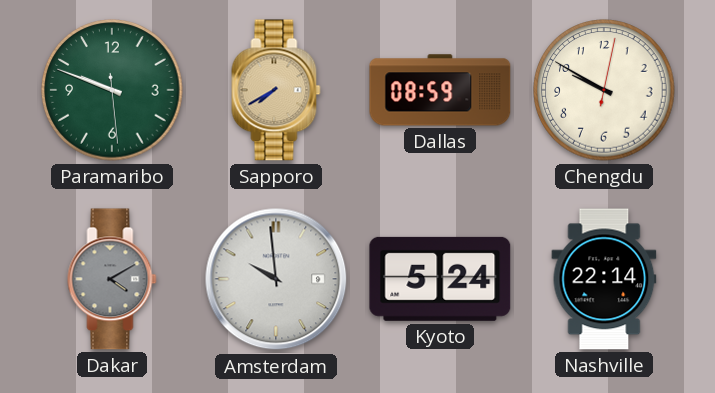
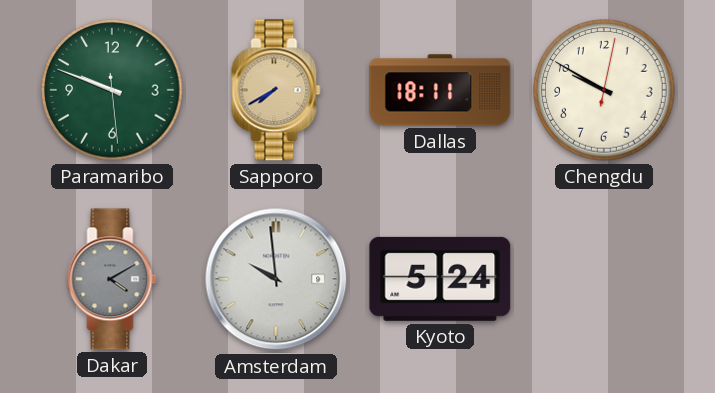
Dallas: 08:59 -> 18:11
Nashville: 22:14 -> none
